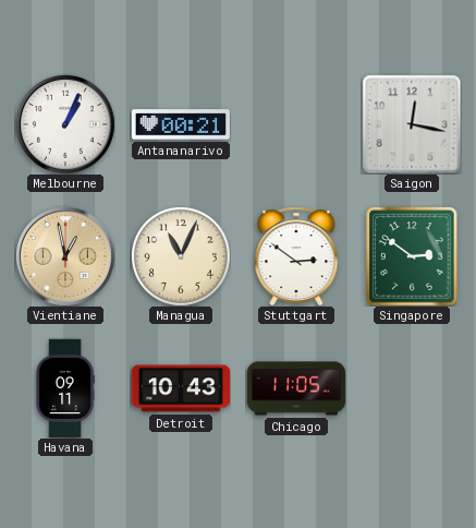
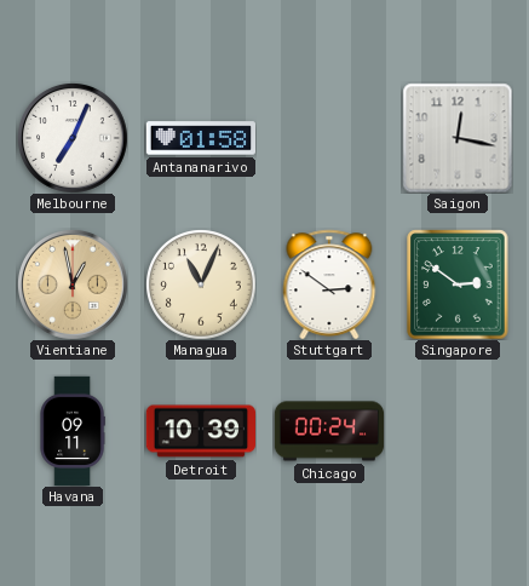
Melbourne: 1:04 -> 7:04
Antananarivo: 00:21 -> 01:58
Detroit: 10:43 -> 10:39
Chicago: 11:05 -> 00:24
